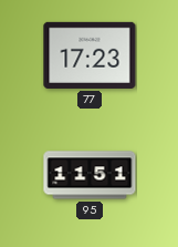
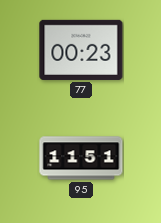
77: 17:23 -> 00:23
